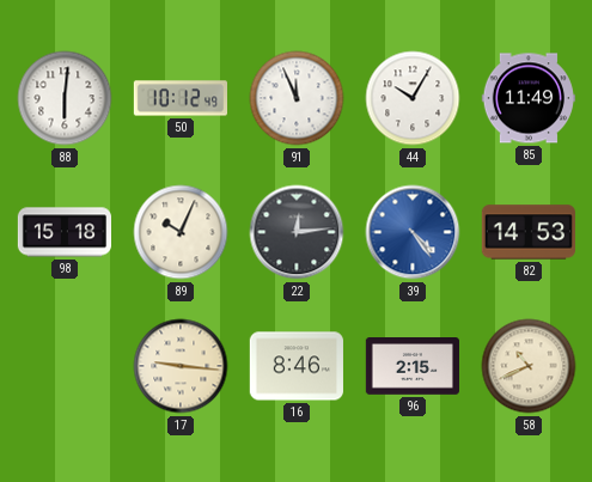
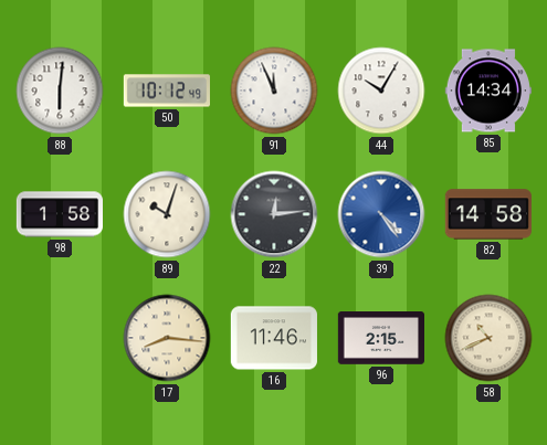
85: 11:49 -> 14:34
98: 15:18 -> 1:58
89: 10:04 -> 10:03
82: 14:53 -> 14:58
17: 9:16 -> 8:16
16: 8:46 -> 11:46
